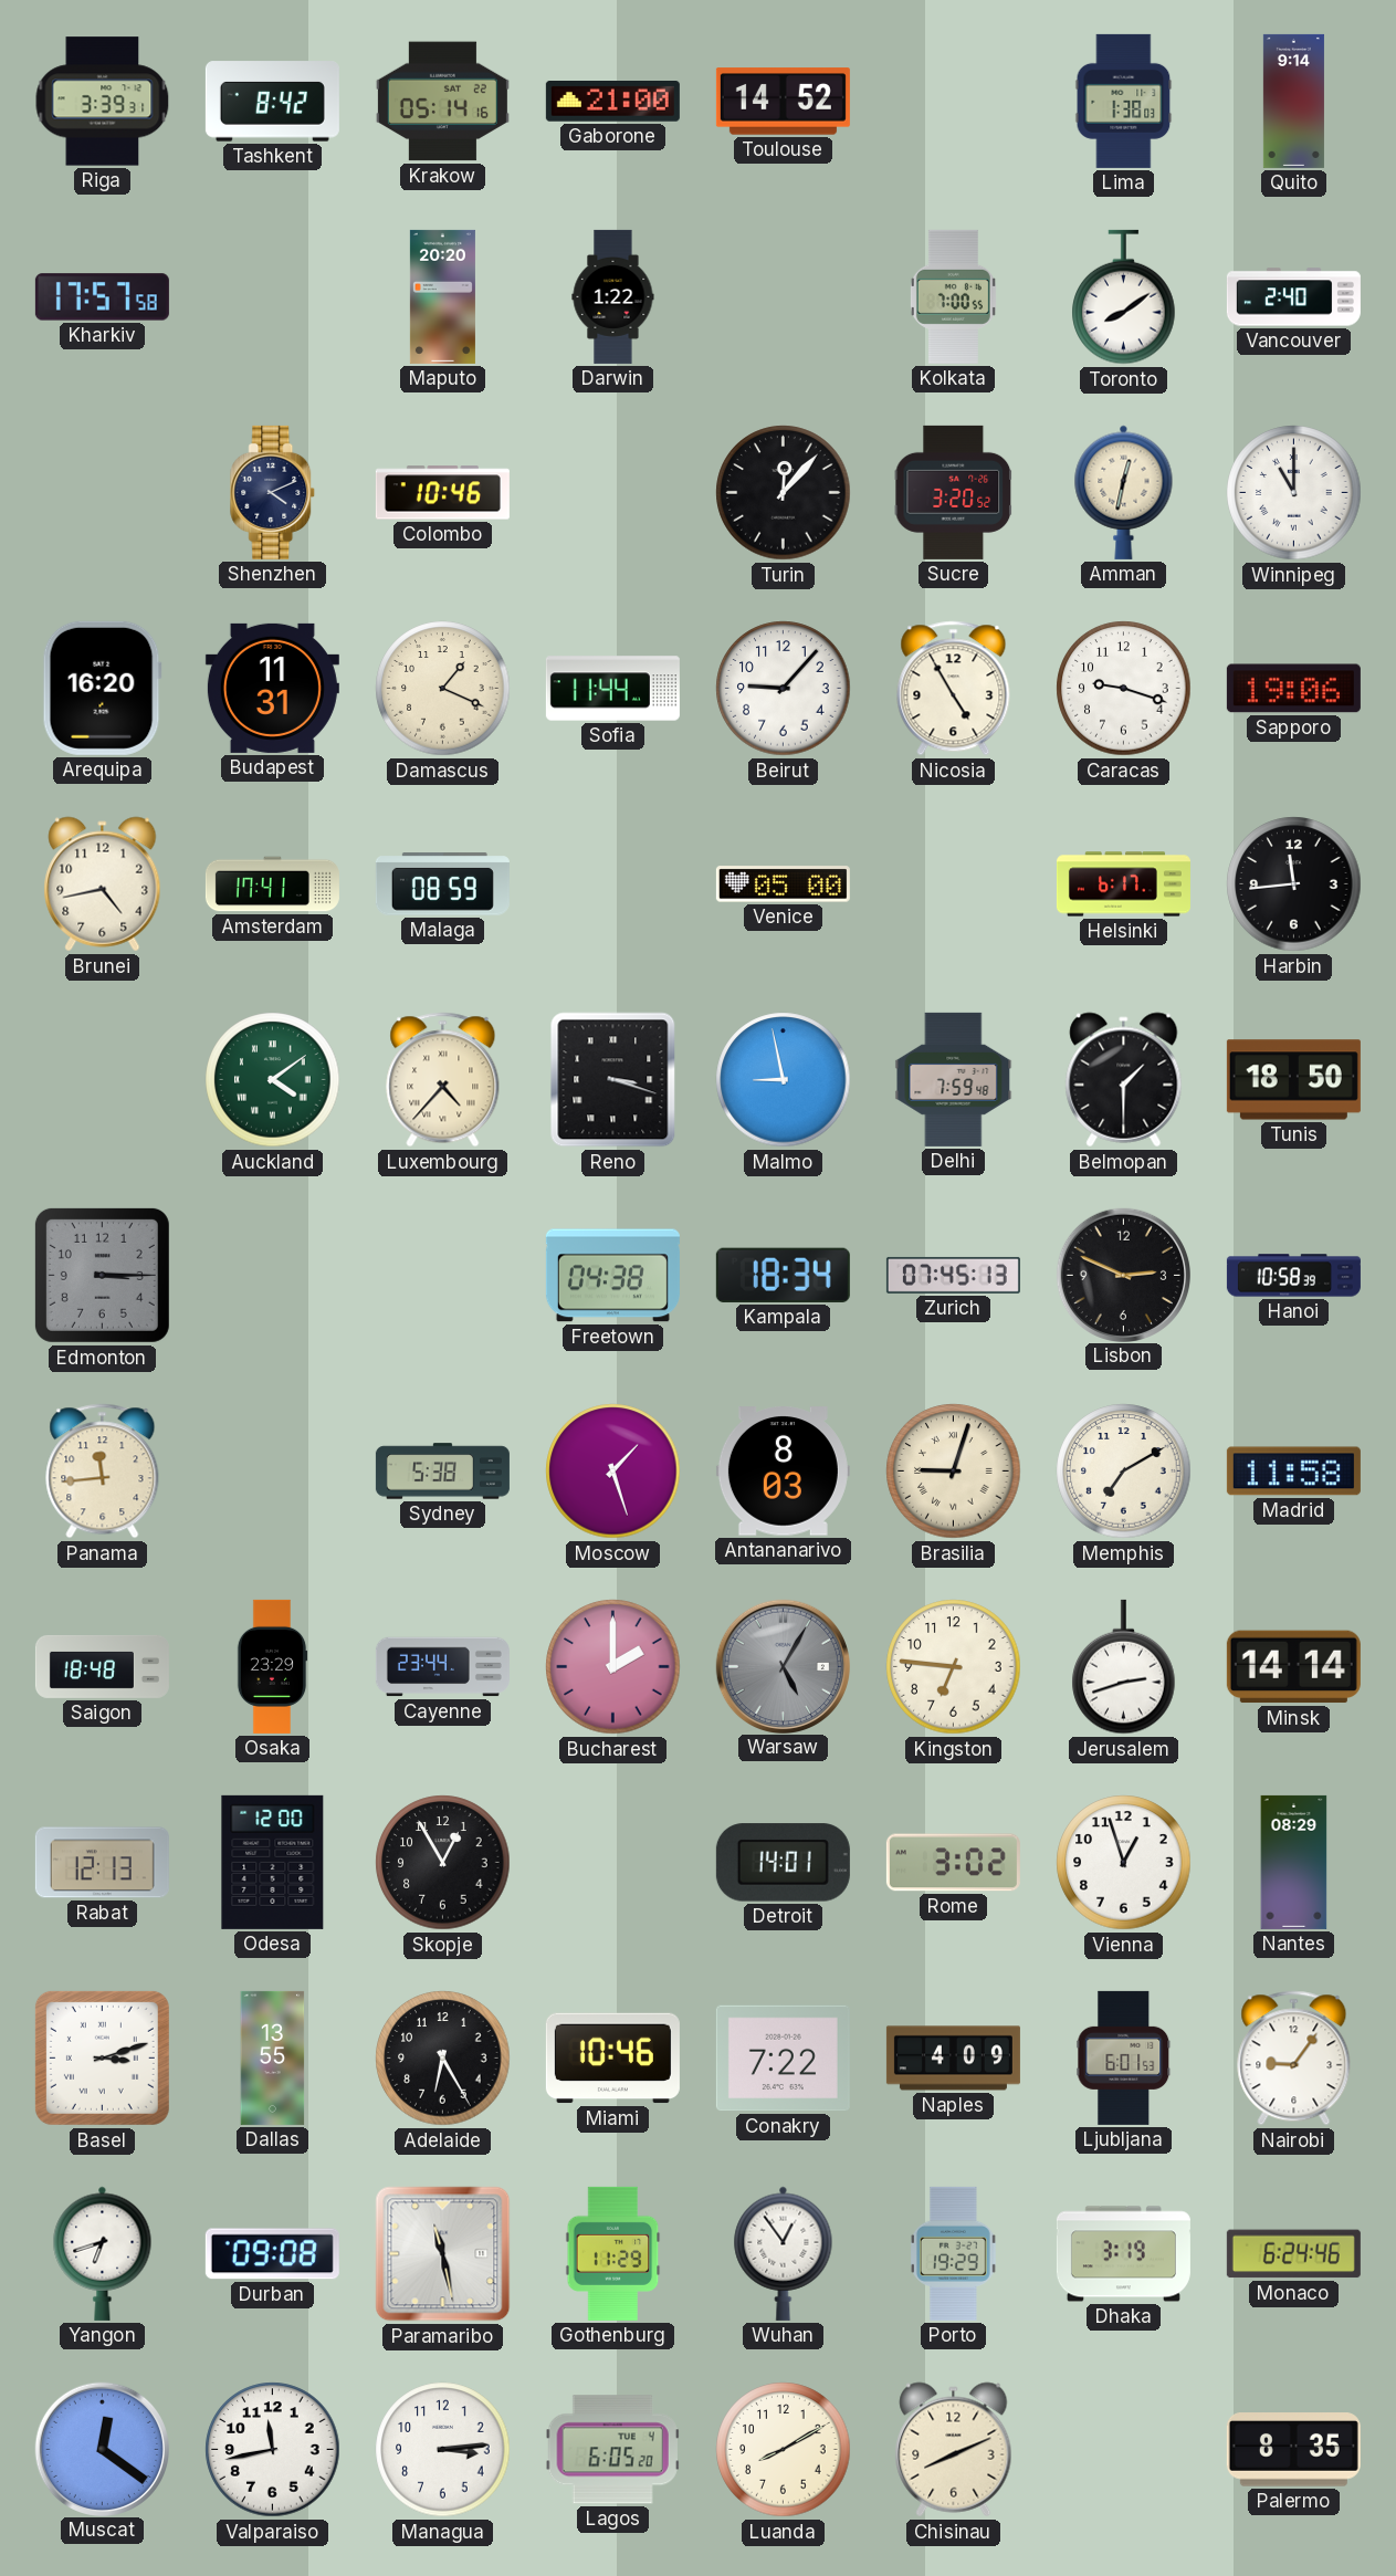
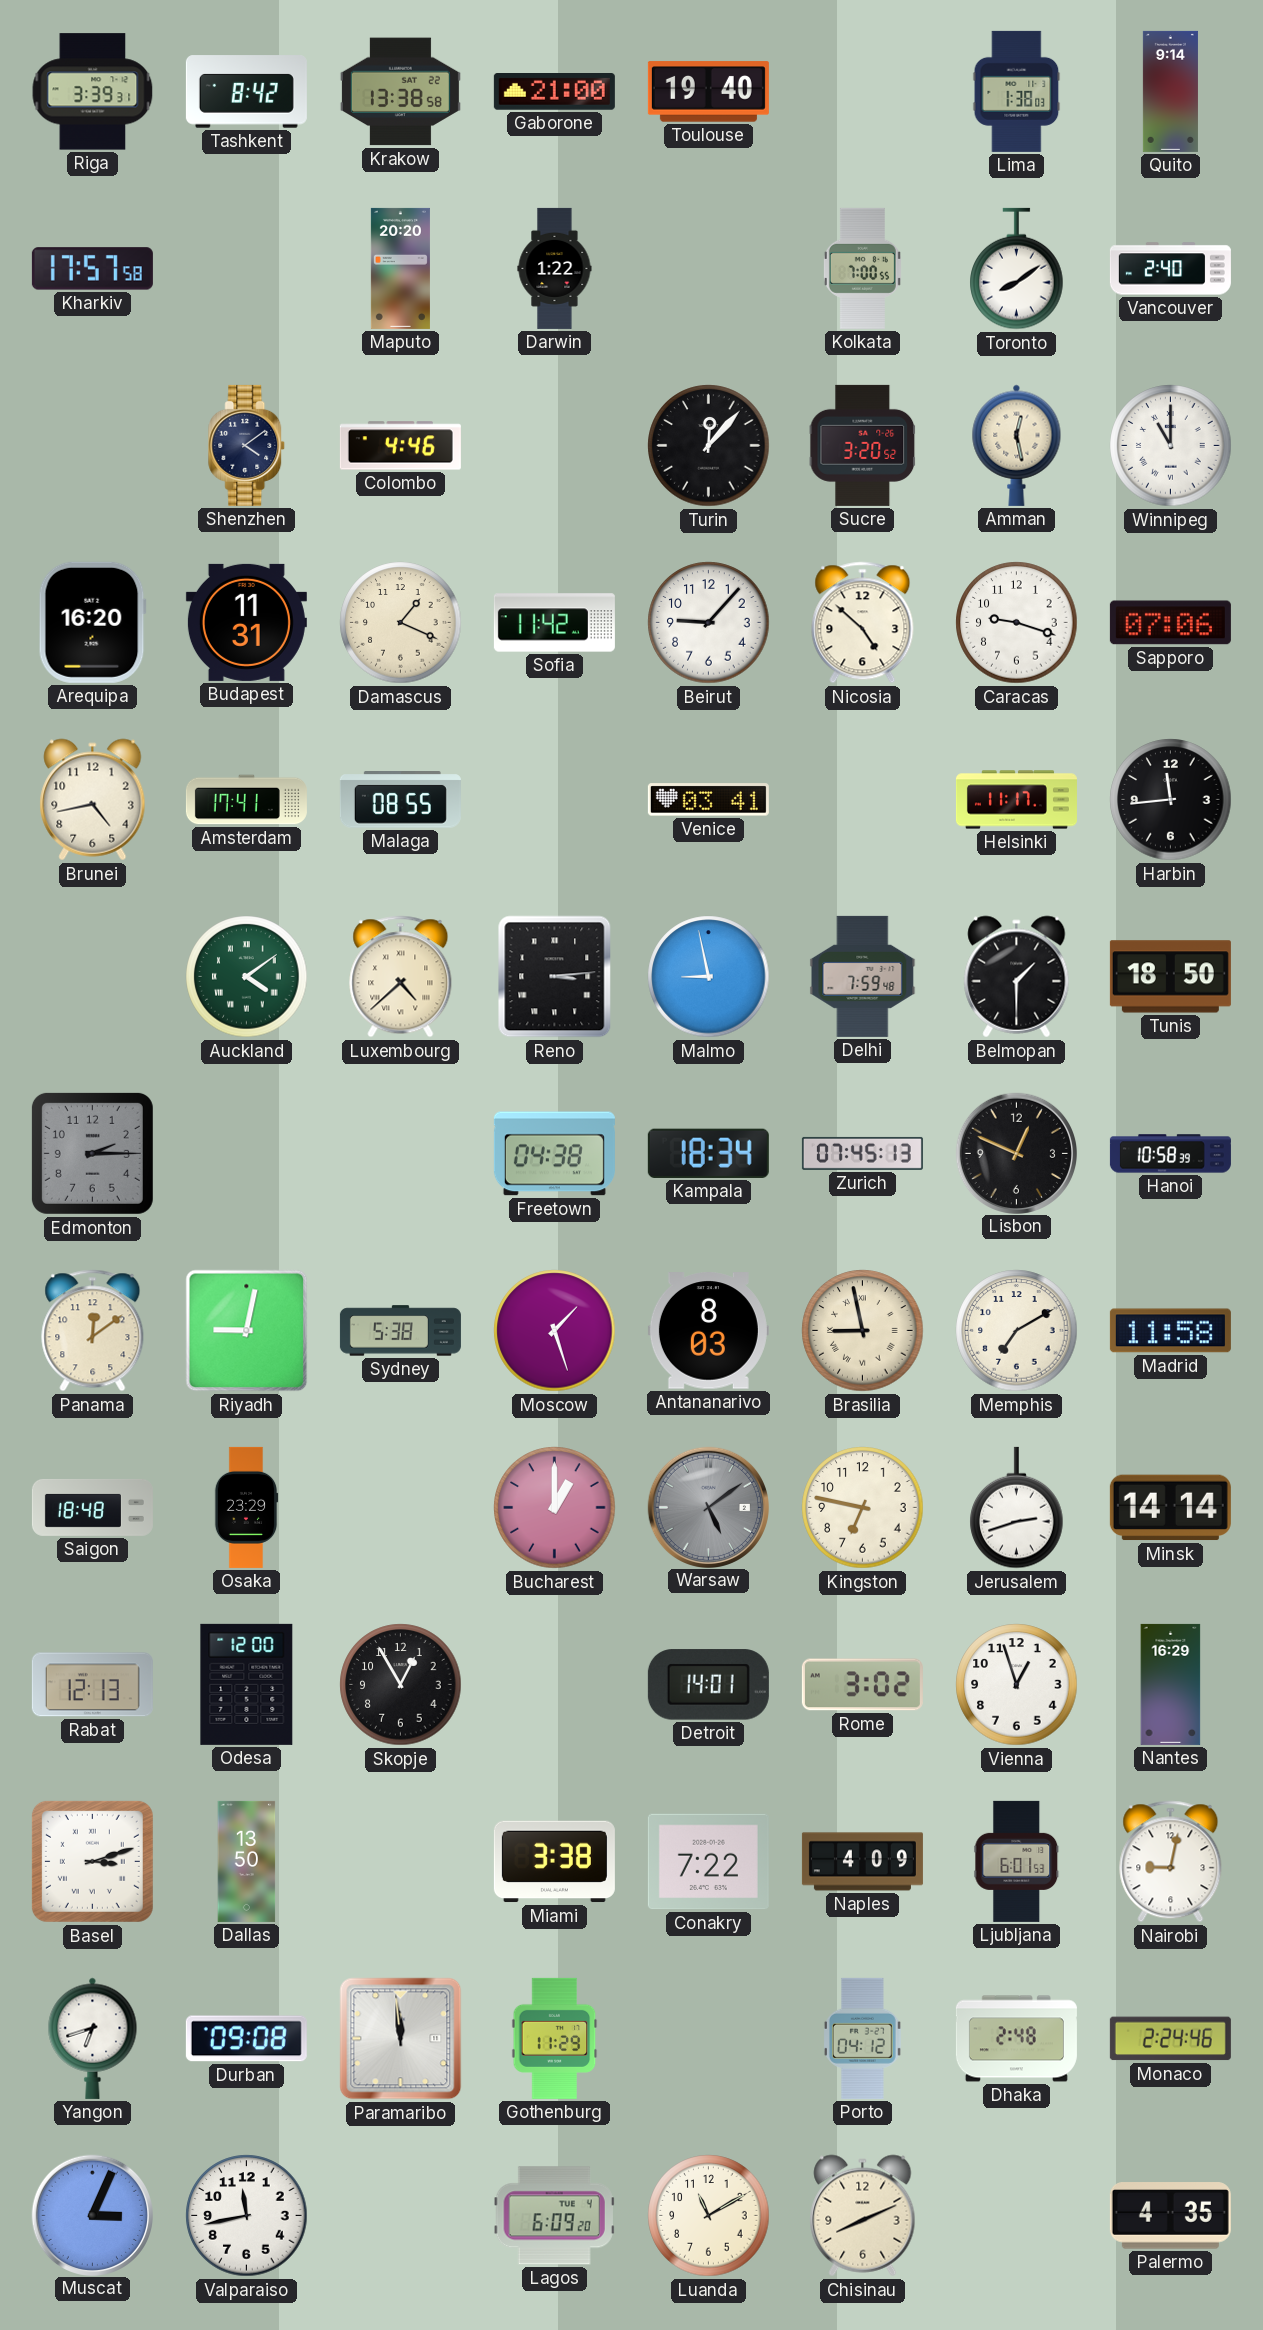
Krakow: 05:14 -> 13:38
Toulouse: 14:52 -> 19:40
Shenzhen: 4:11 -> 4:09
Colombo: 10:46 -> 4:46
Amman: 12:32 -> 12:28
Sofia: 11:44 -> 11:42
Nicosia: 4:55 -> 4:52
Sapporo: 19:06 -> 07:06
Malaga: 08:59 -> 08:55
Venice: 05:00 -> 03:41
Helsinki: 6:17 -> 11:17
Luxembourg: 4:37 -> 4:38
Reno: 3:18 -> 3:14
Edmonton: 3:15 -> 2:15
Lisbon: 2:49 -> 12:49
Panama: 11:44 -> 12:09
Riyadh: none -> 9:02
Brasilia: 9:03 -> 8:58
Cayenne: 23:44 -> none
Bucharest: 2:00 -> 1:00
Warsaw: 5:05 -> 5:09
Kingston: 6:46 -> 6:47
Nantes: 08:29 -> 16:29
Dallas: 13:55 -> 13:50
Adelaide: 6:25 -> none
Miami: 10:46 -> 3:38
Nairobi: 9:06 -> 9:02
Paramaribo: 11:28 -> 11:59
Wuhan: 12:54 -> none
Porto: 19:29 -> 04:12
Dhaka: 3:19 -> 2:48
Monaco: 6:24 -> 2:24
Muscat: 12:21 -> 3:04
Managua: 3:14 -> none
Lagos: 6:05 -> 6:09
Luanda: 8:10 -> 11:10
Palermo: 8:35 -> 4:35
